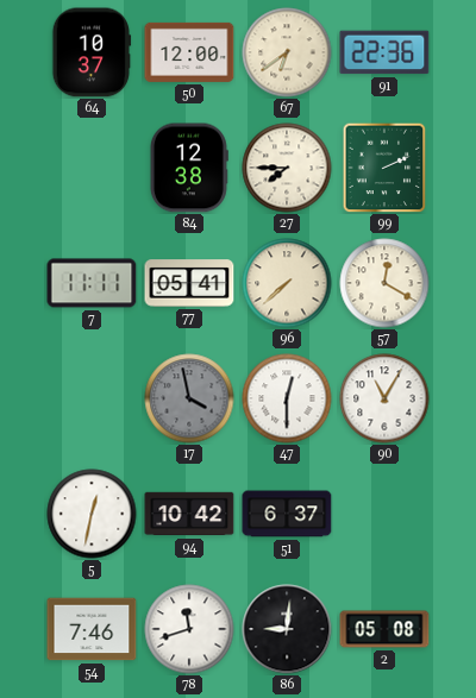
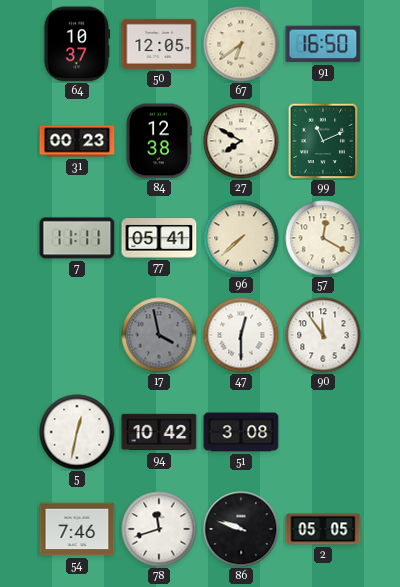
50: 12:00 -> 12:05
91: 22:36 -> 16:50
31: none -> 00:23
27: 7:45 -> 7:50
99: 2:11 -> 11:11
90: 11:05 -> 11:54
51: 6:37 -> 3:08
86: 9:01 -> 9:48
2: 05:08 -> 05:05
